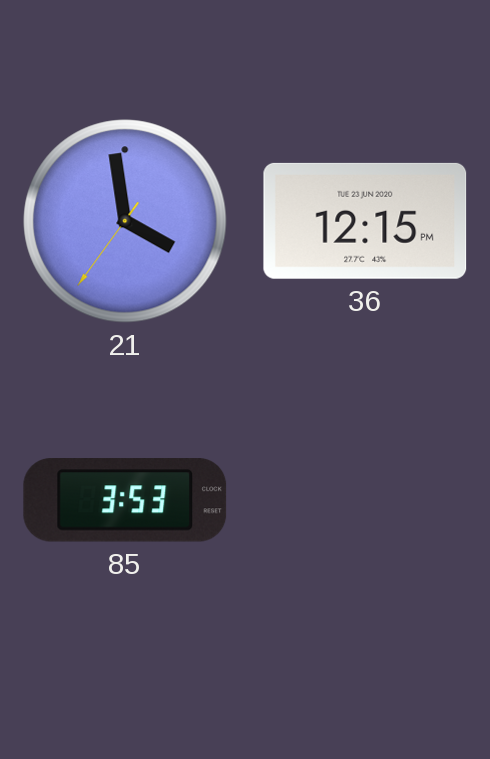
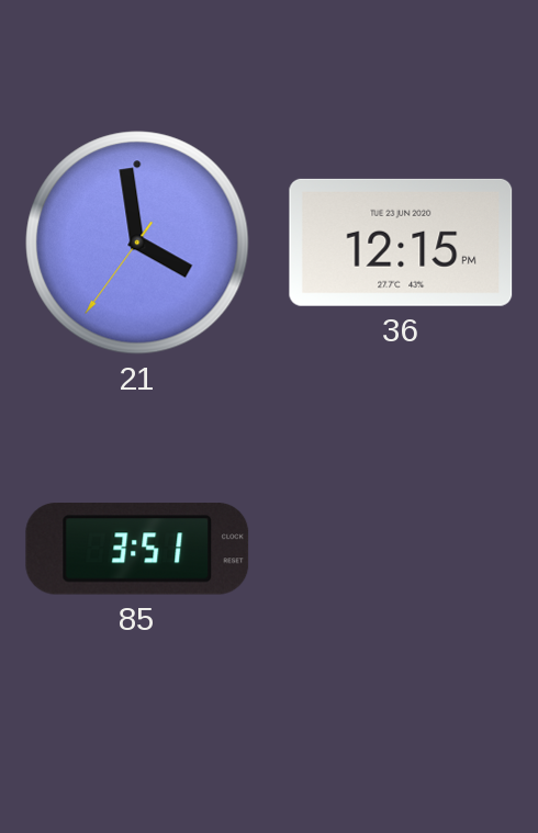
85: 3:53 -> 3:51
